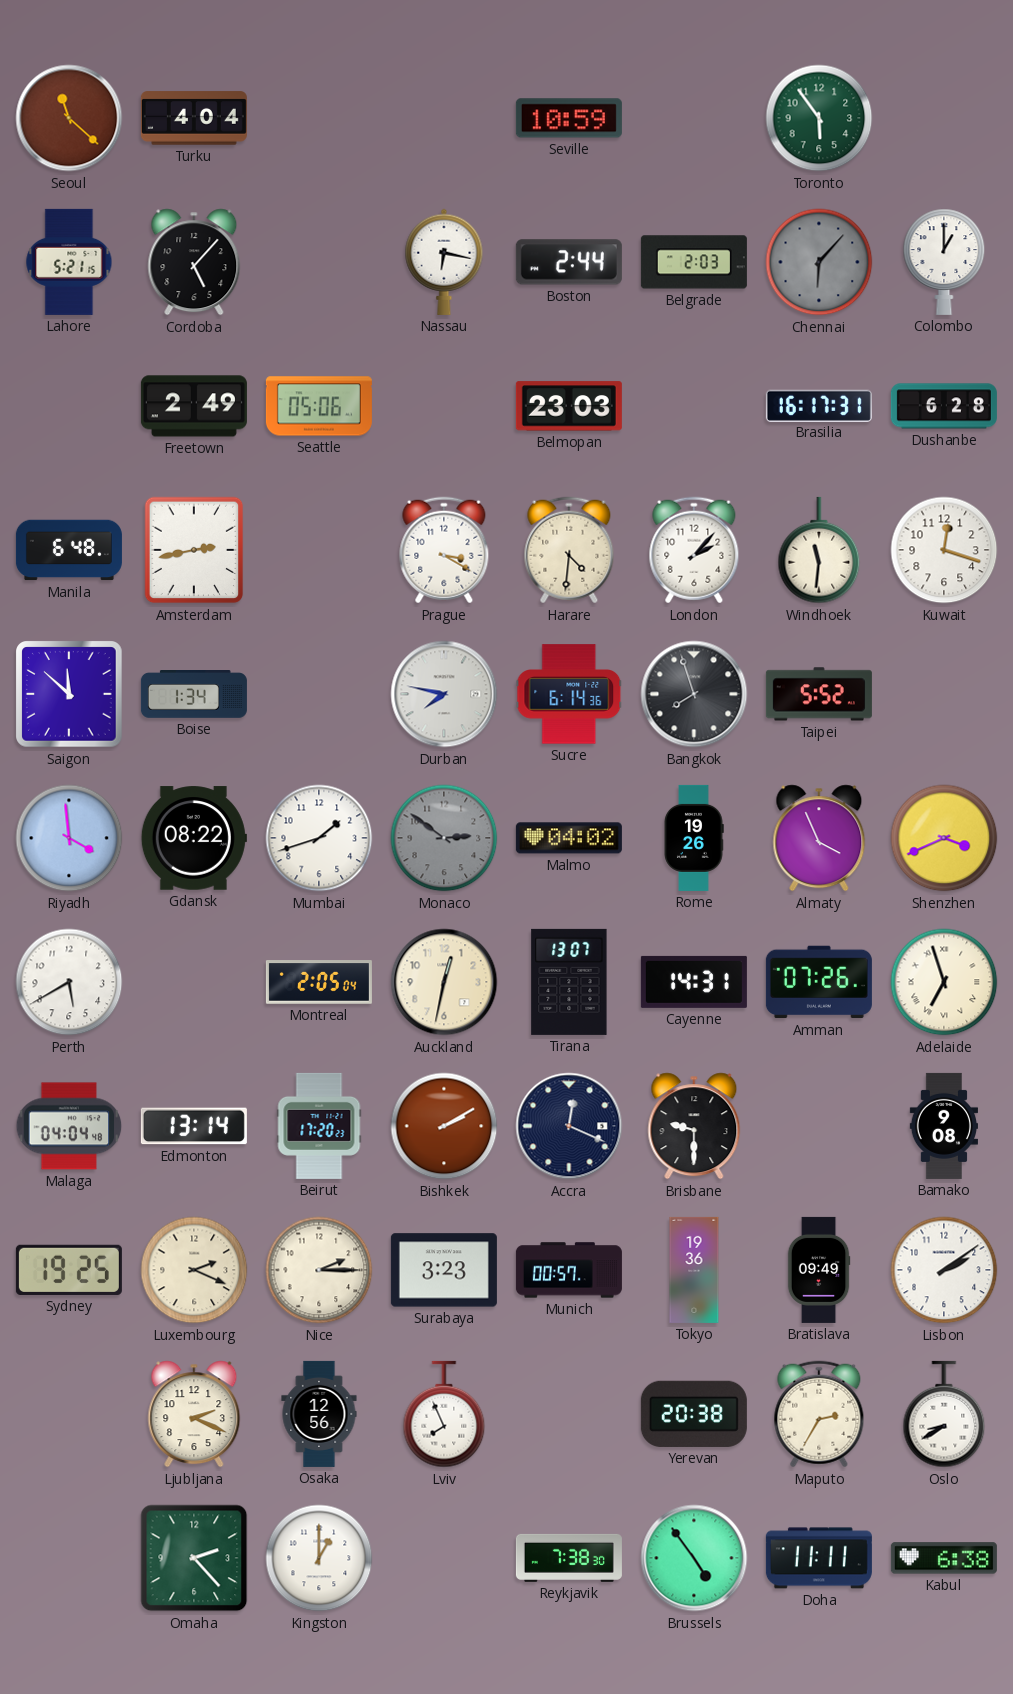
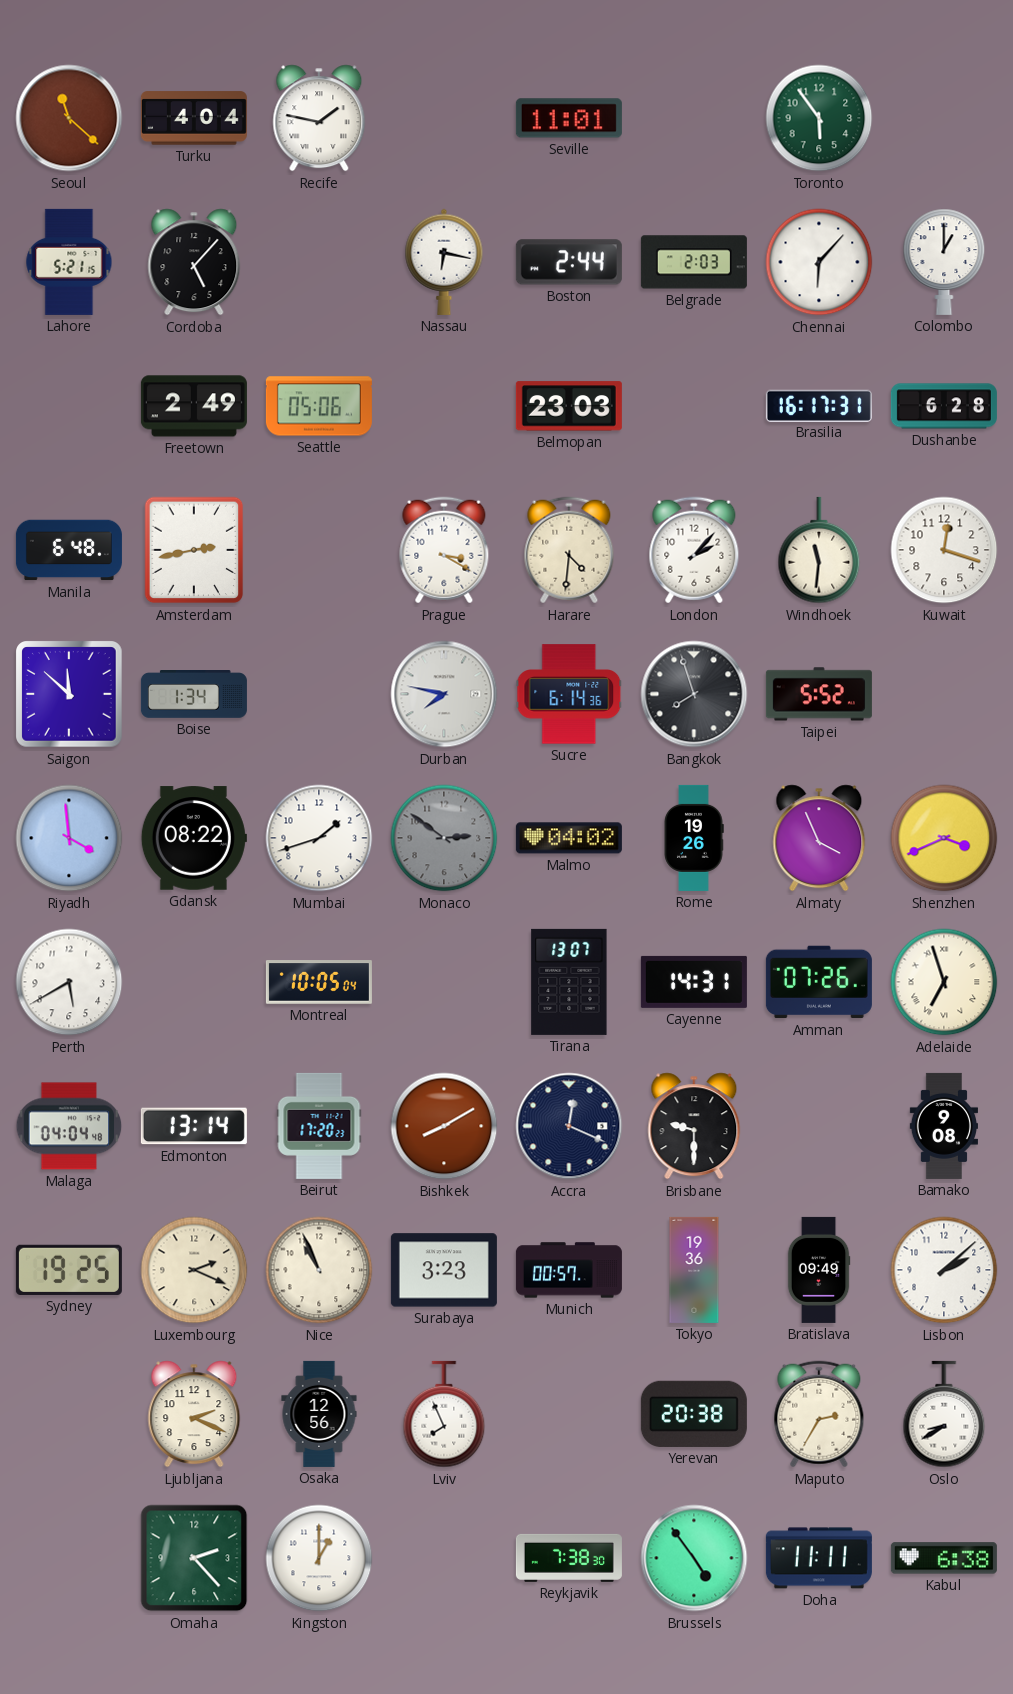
Recife: none -> 1:47
Seville: 10:59 -> 11:01
Chennai dial: grey -> white
Montreal: 2:05 -> 10:05
Auckland: 12:32 -> none
Bishkek: 2:10 -> 8:10
Nice: 2:15 -> 10:56
Lisbon: 2:09 -> 2:08
